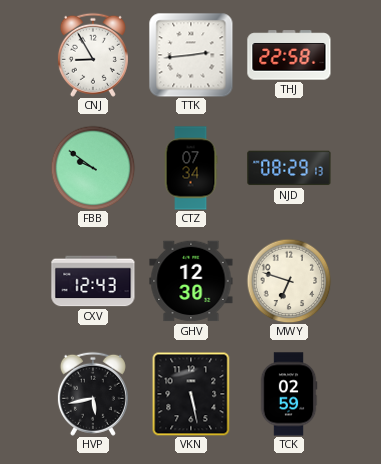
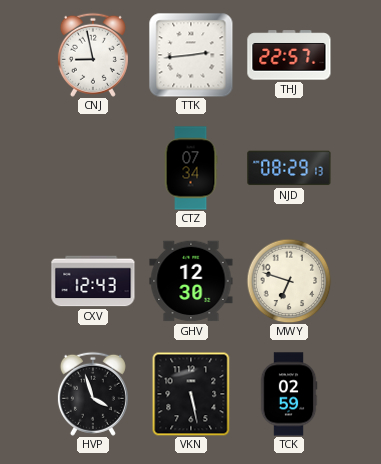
CNJ: 8:55 -> 8:58
THJ: 22:58 -> 22:57
FBB: 9:51 -> none
HVP: 5:43 -> 3:57
